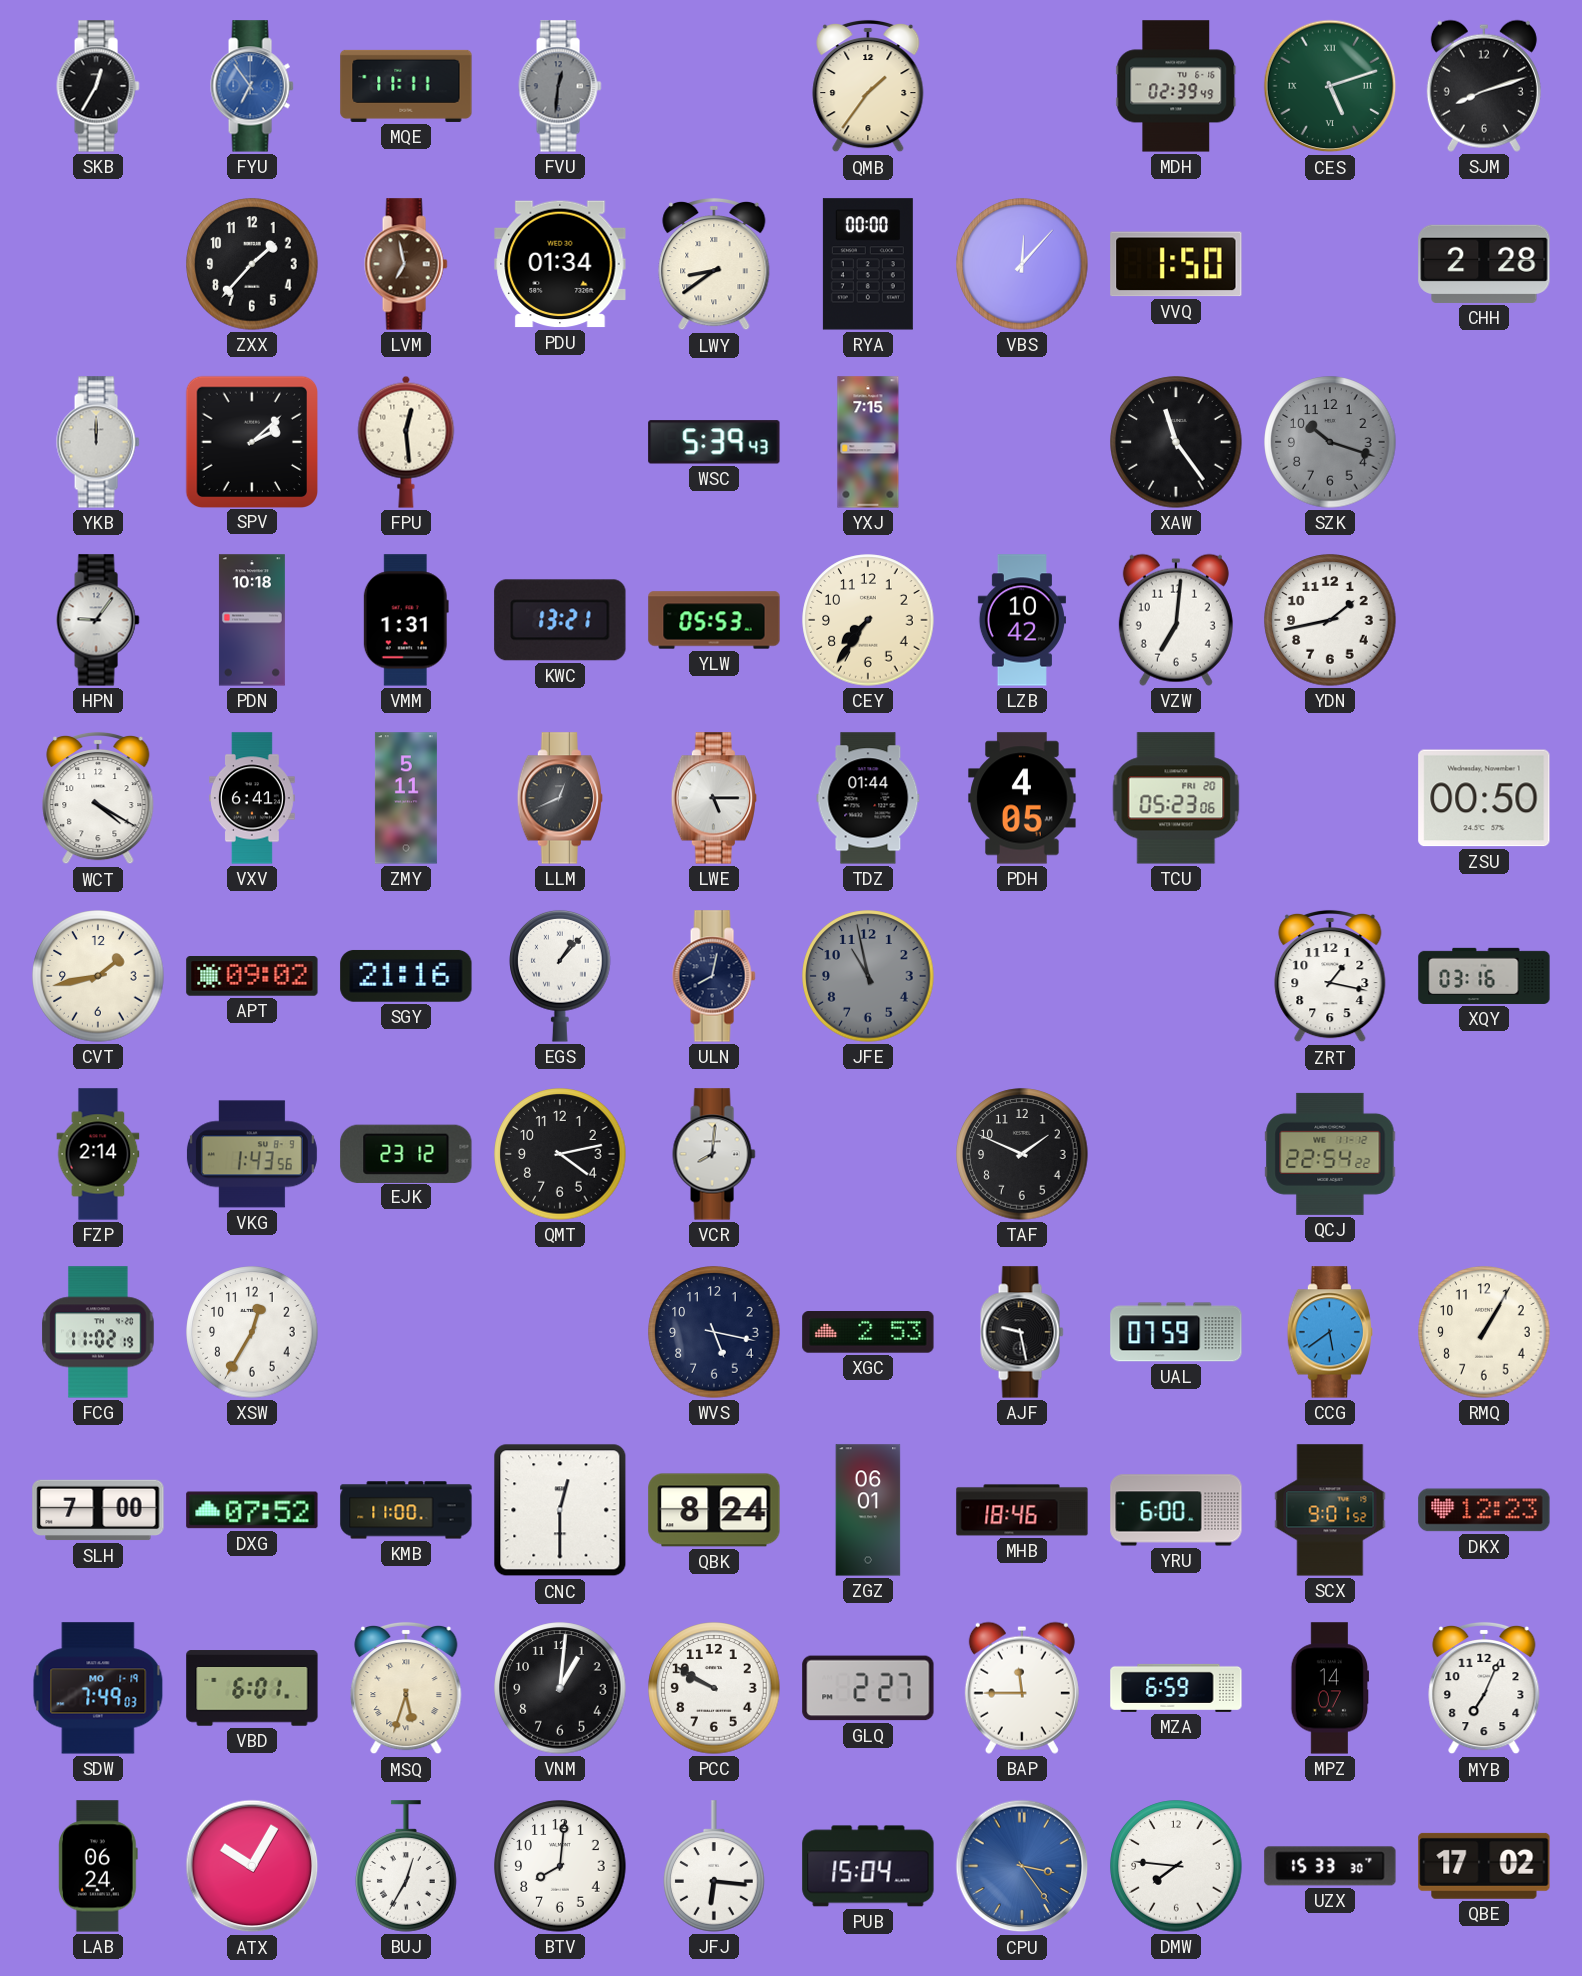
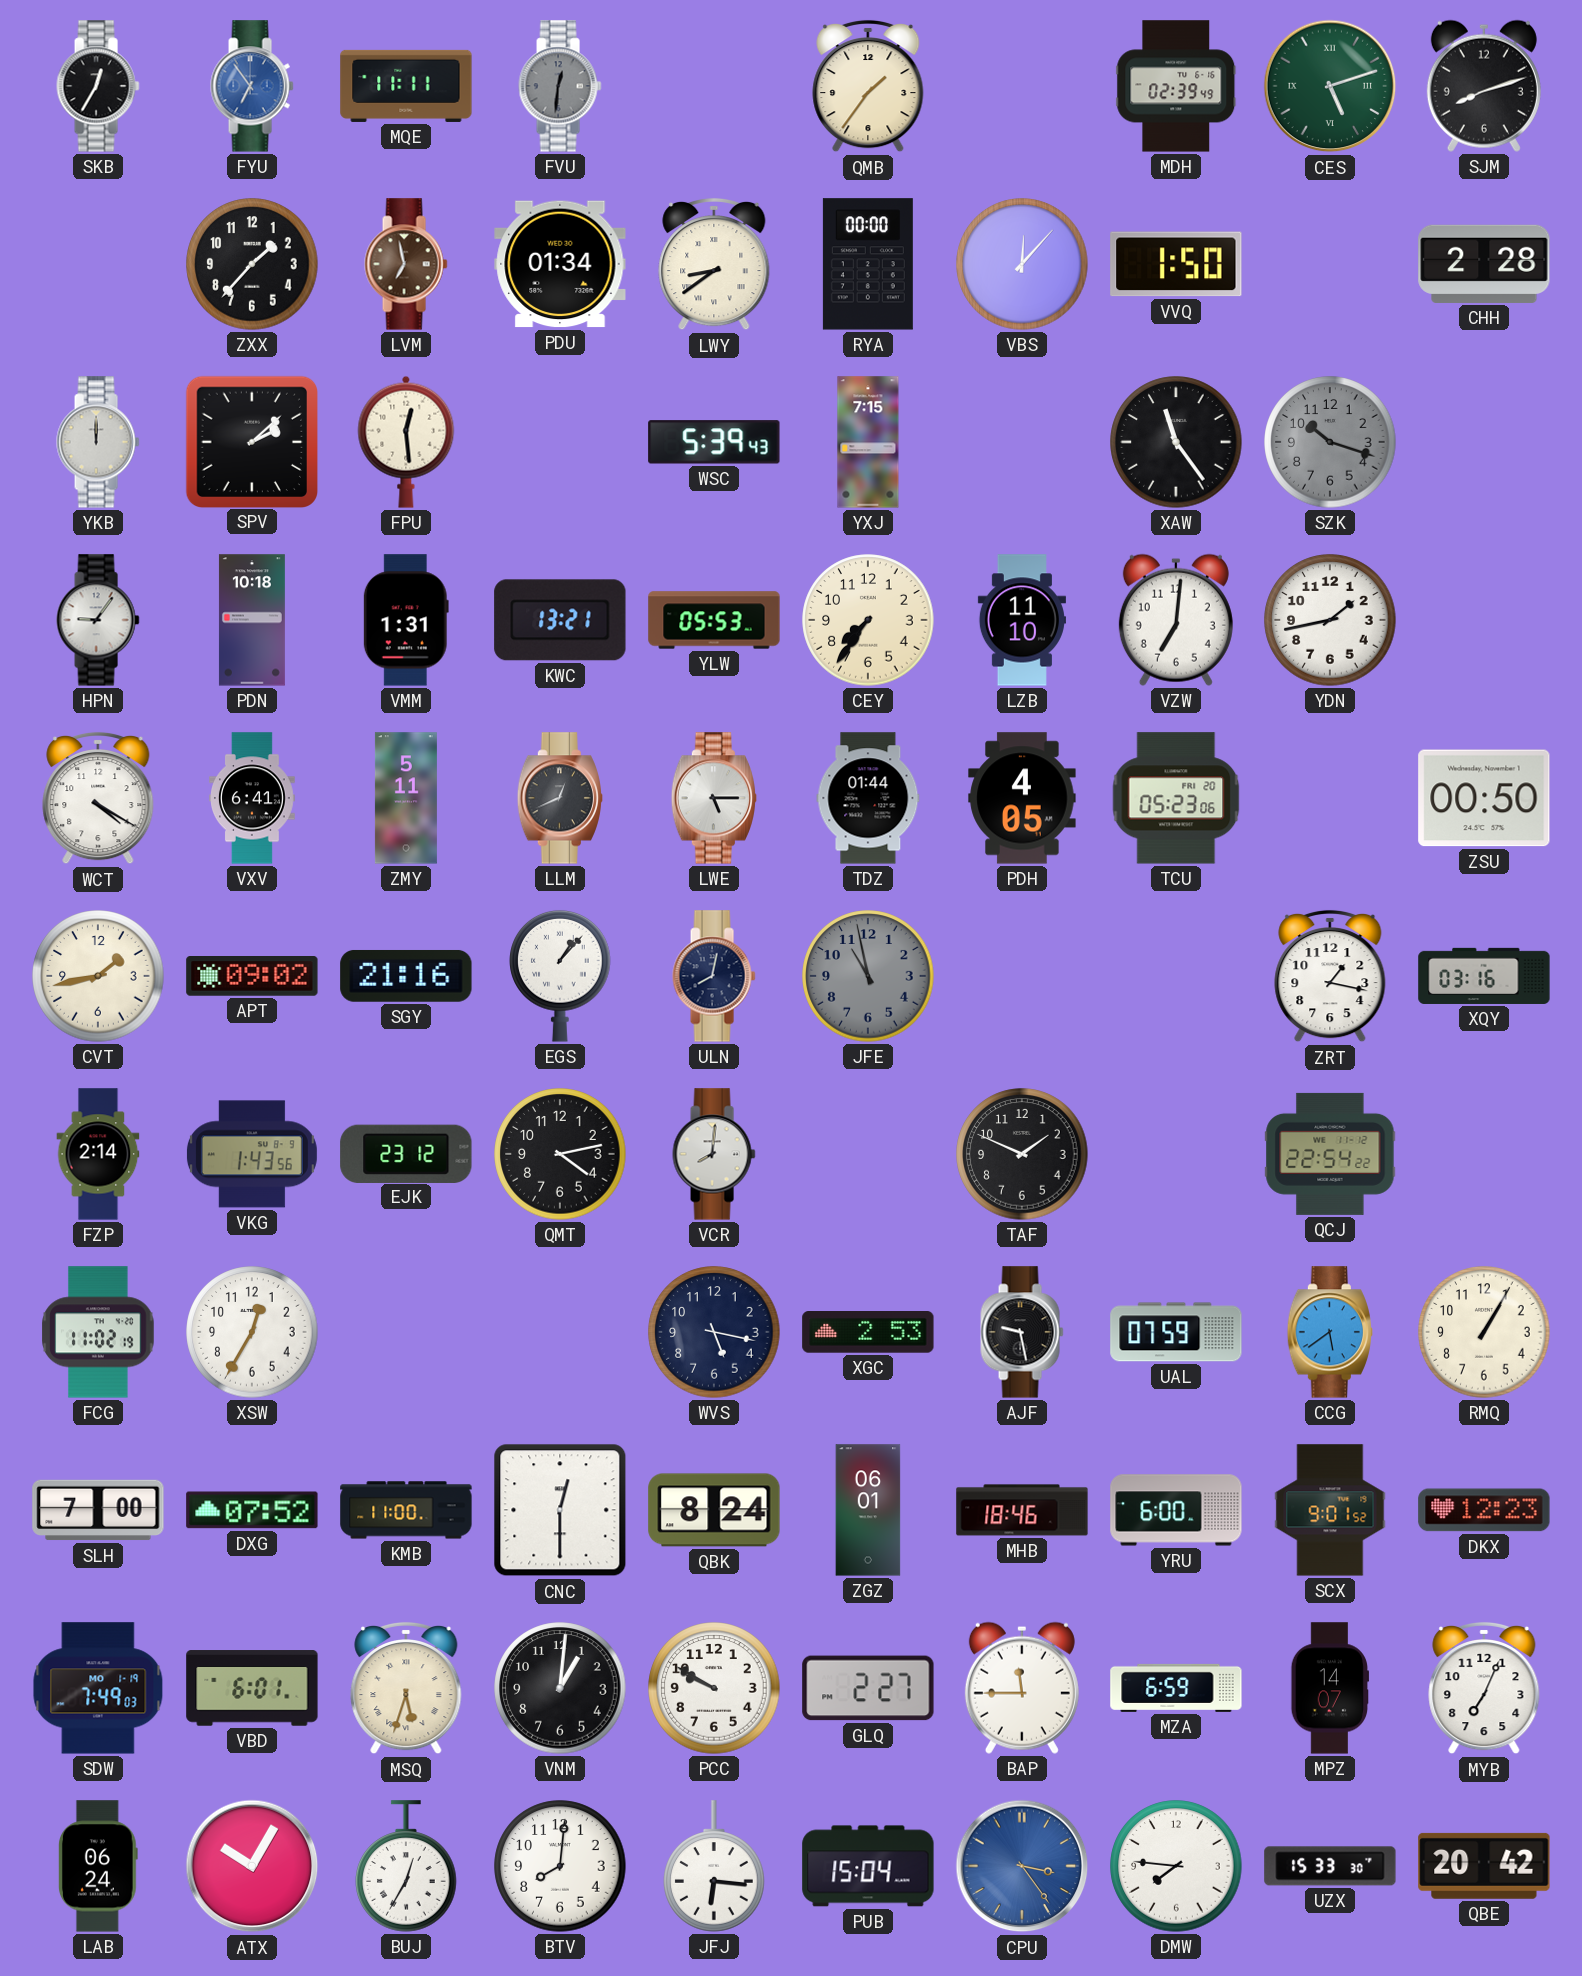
LZB: 10:42 -> 11:10
QBE: 17:02 -> 20:42
